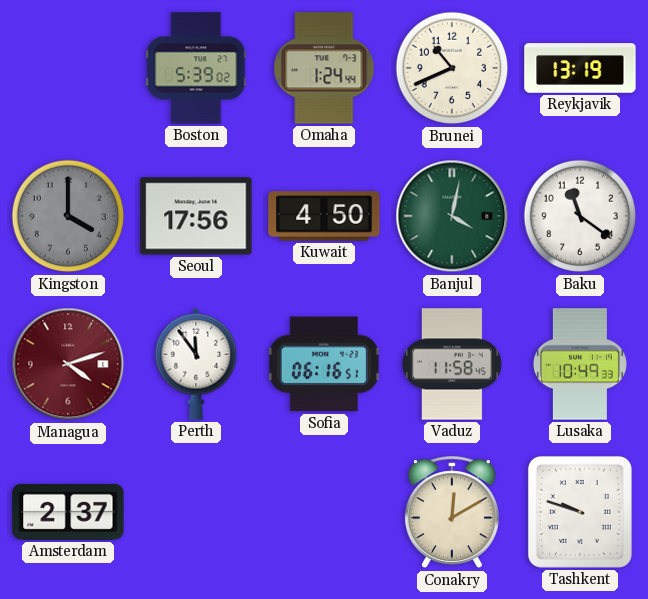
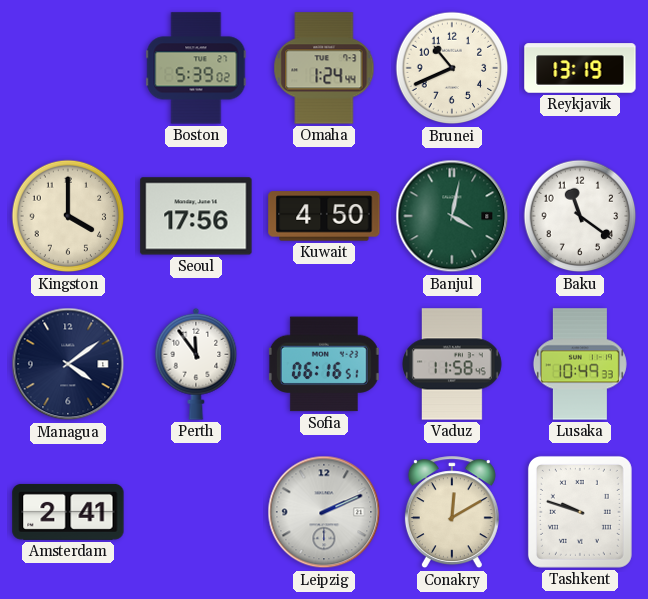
Kingston dial: grey -> cream
Managua: 4:12 -> 4:09
Managua dial: burgundy -> navy
Amsterdam: 2:37 -> 2:41
Leipzig: none -> 2:11
